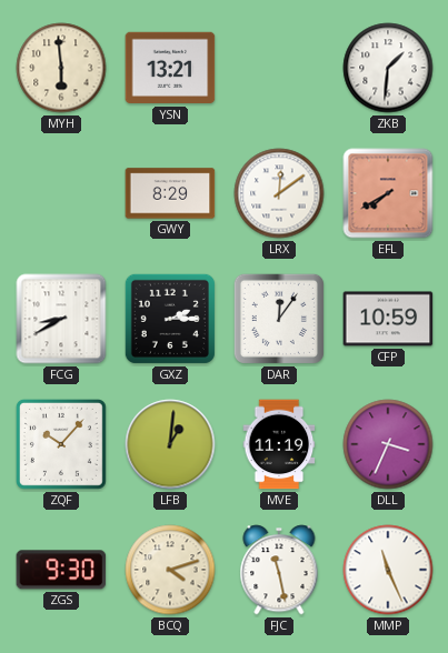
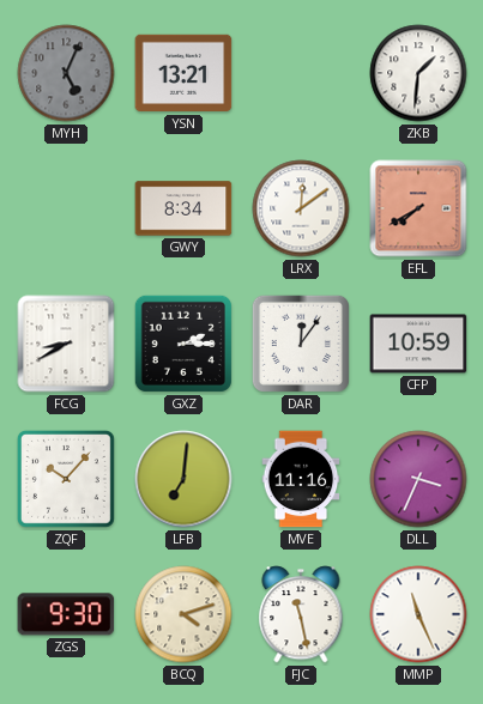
MYH: 5:59 -> 5:04
MYH dial: cream -> grey
GWY: 8:29 -> 8:34
LFB: 1:01 -> 7:01
MVE: 11:19 -> 11:16
